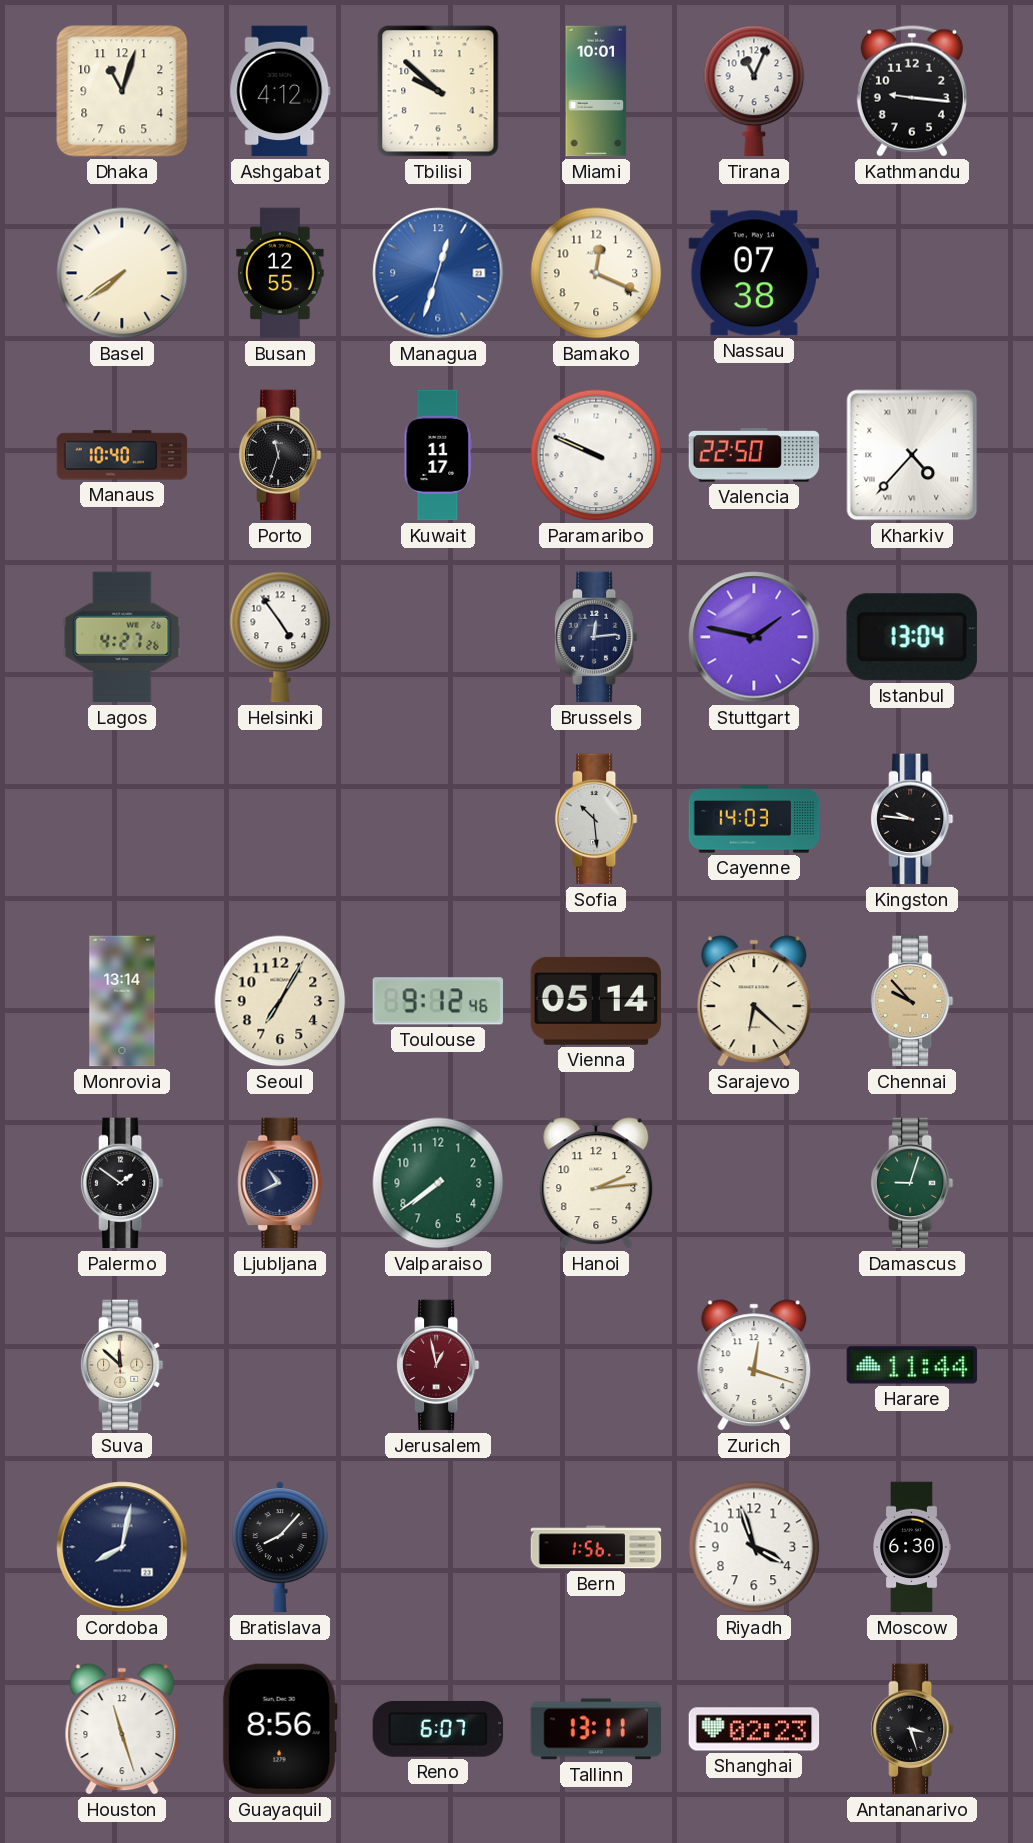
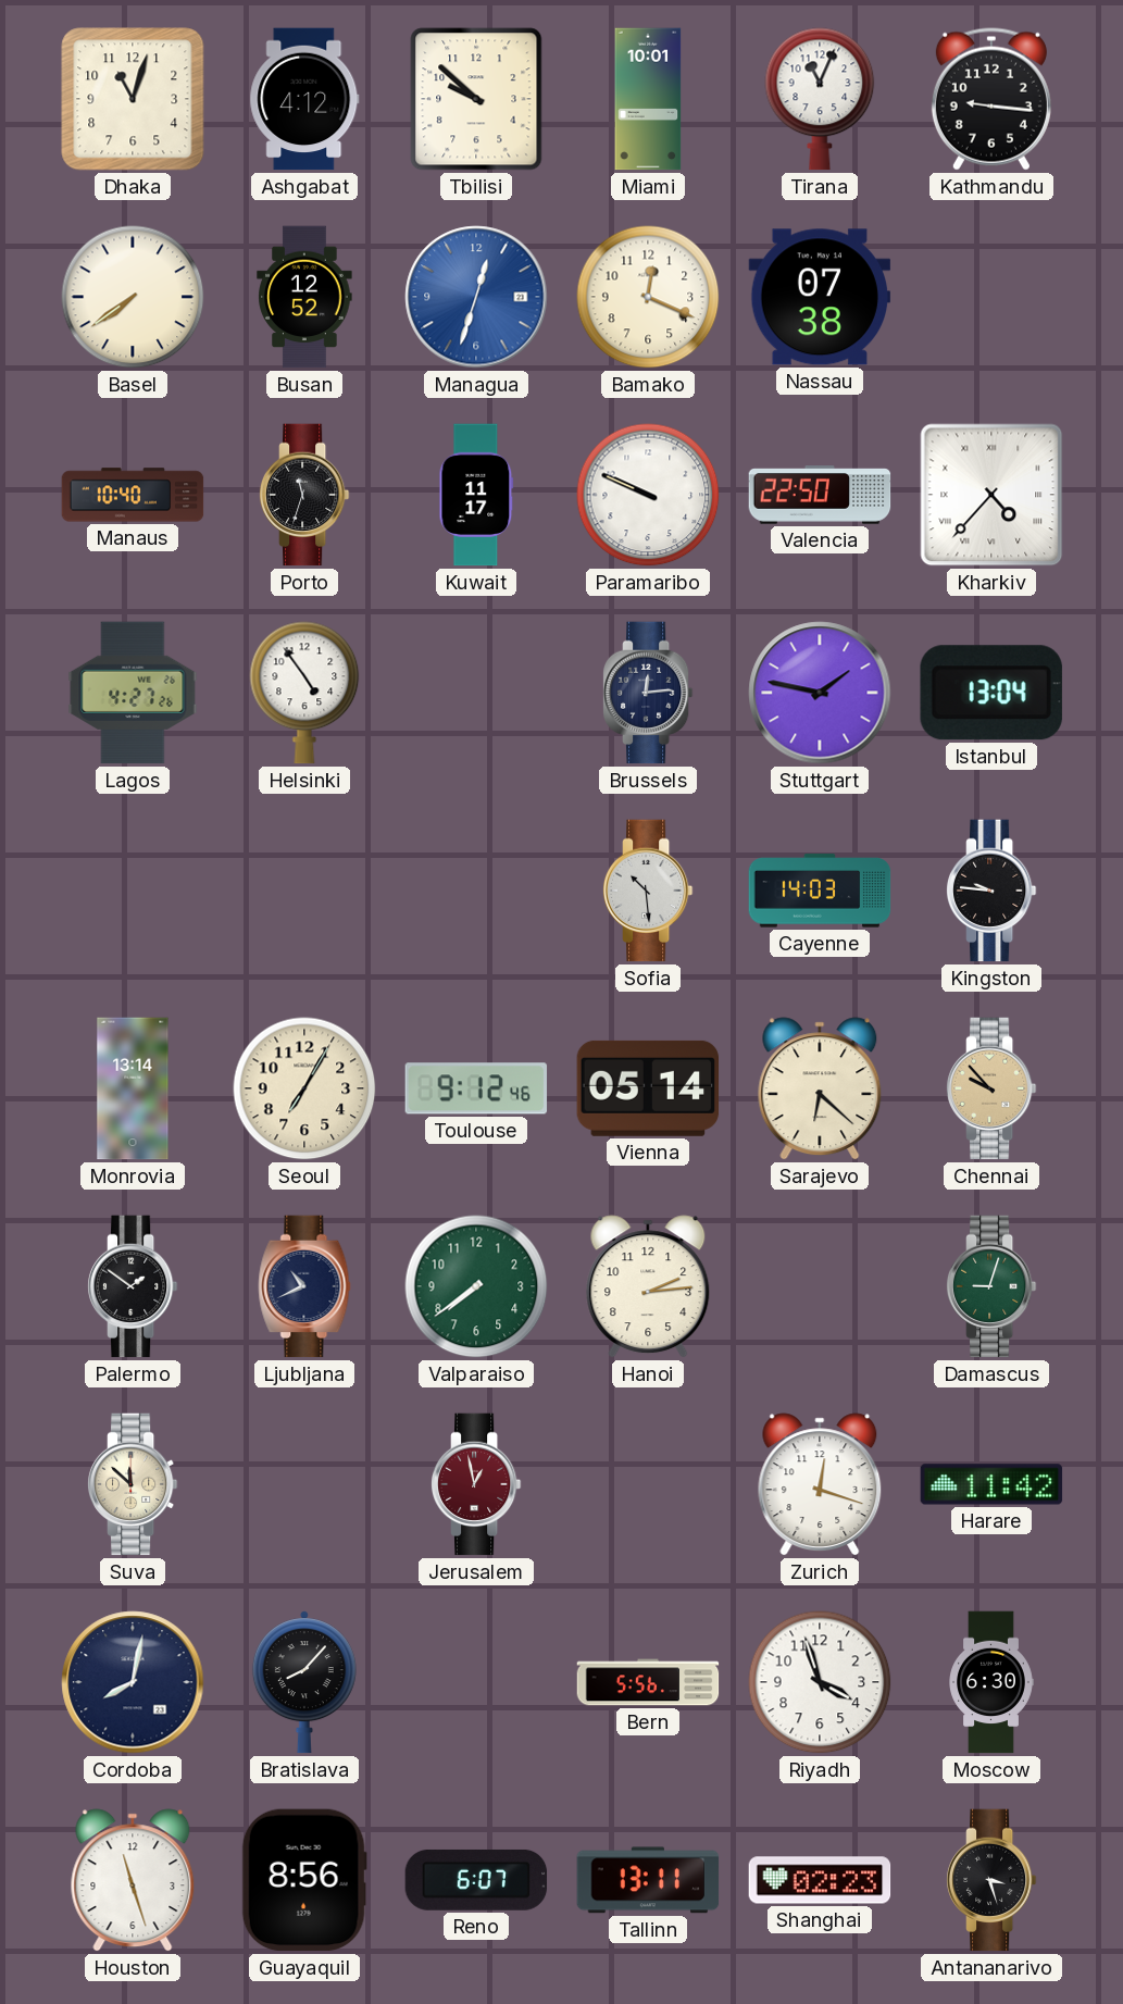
Busan: 12:55 -> 12:52
Harare: 11:44 -> 11:42
Bern: 1:56 -> 5:56
